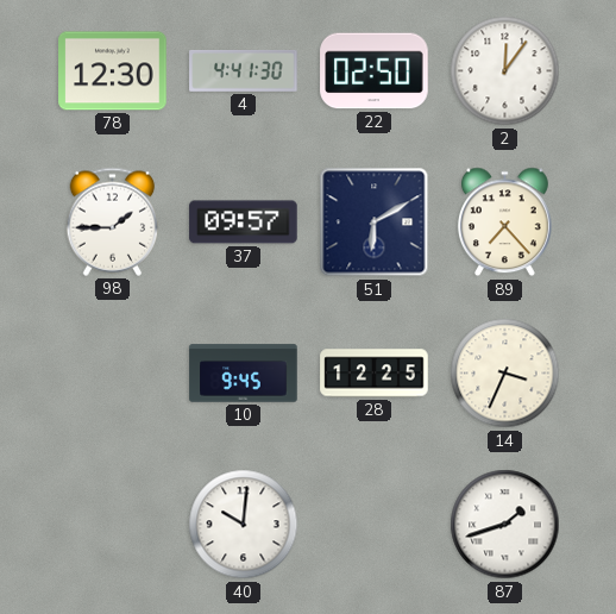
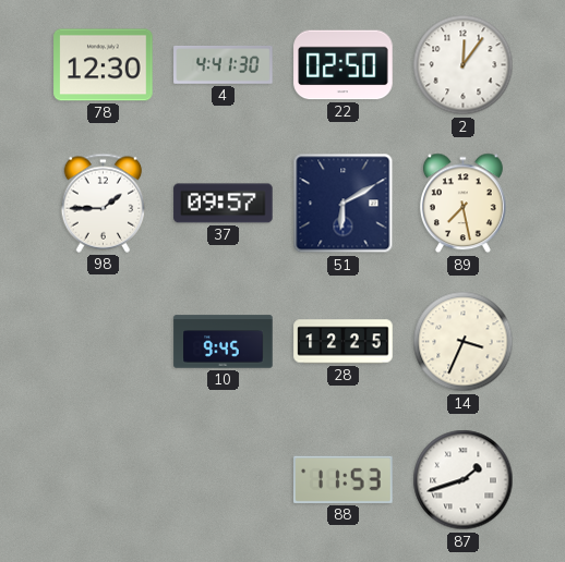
89: 7:23 -> 7:28
40: 10:01 -> none
88: none -> 11:53
